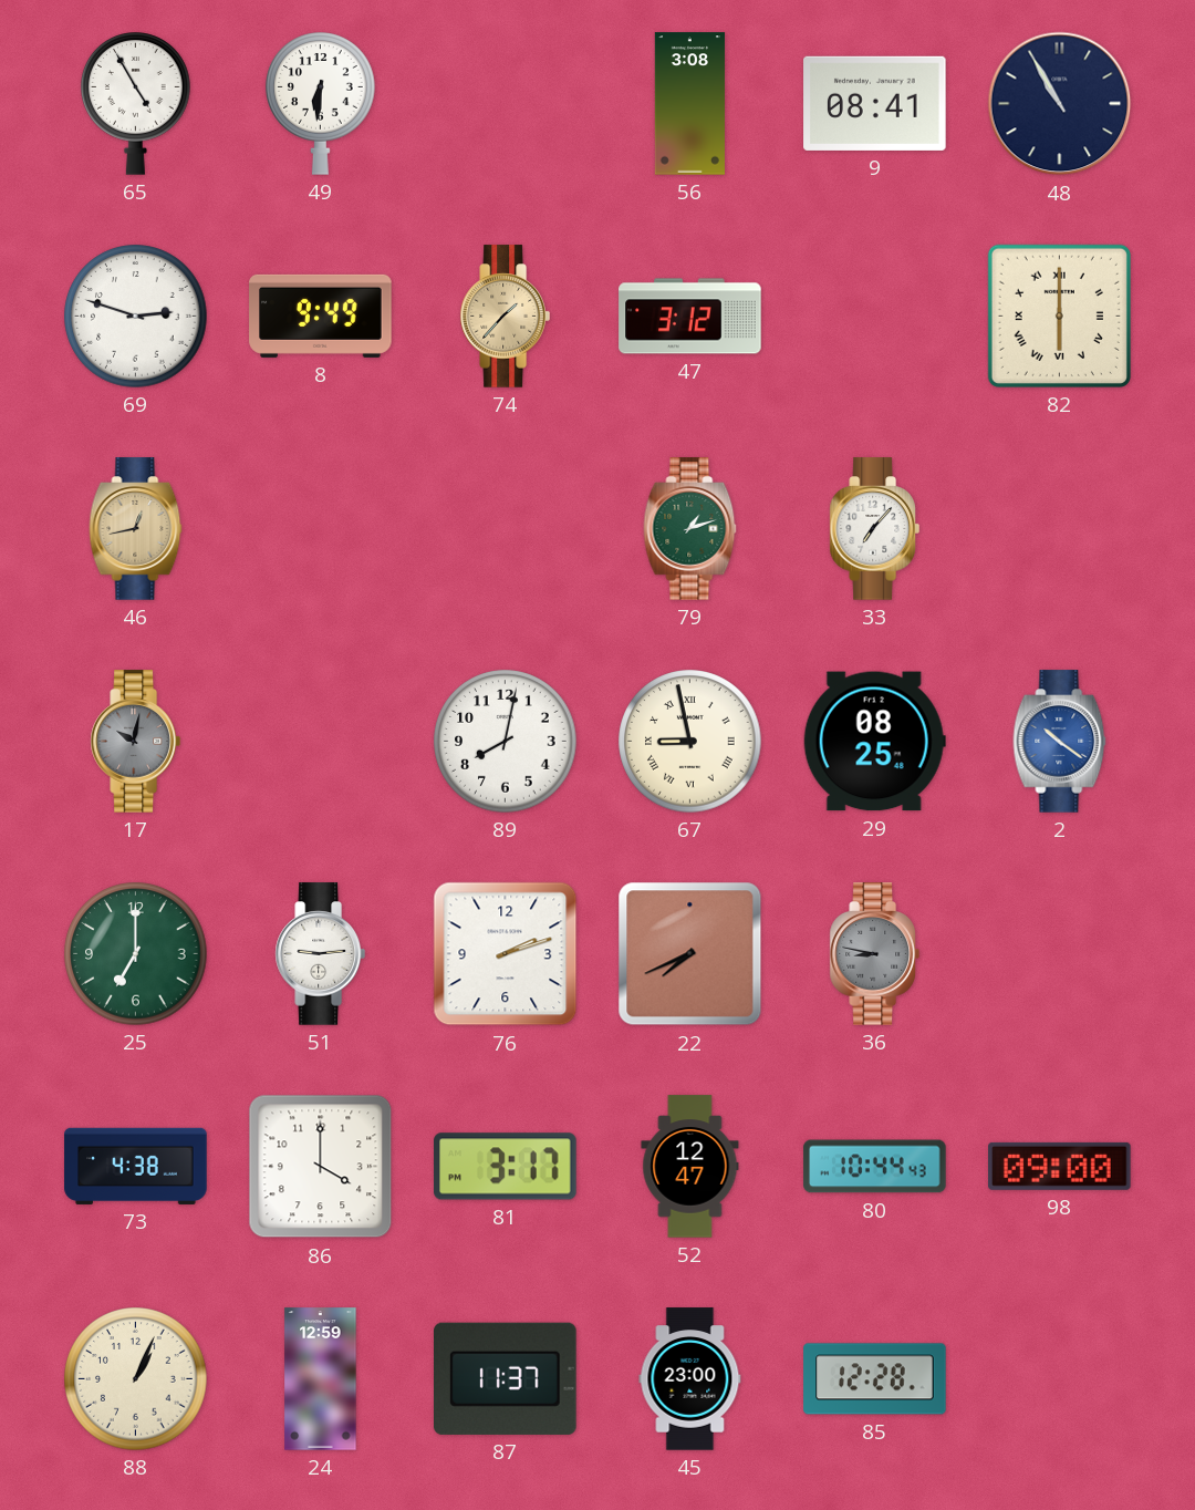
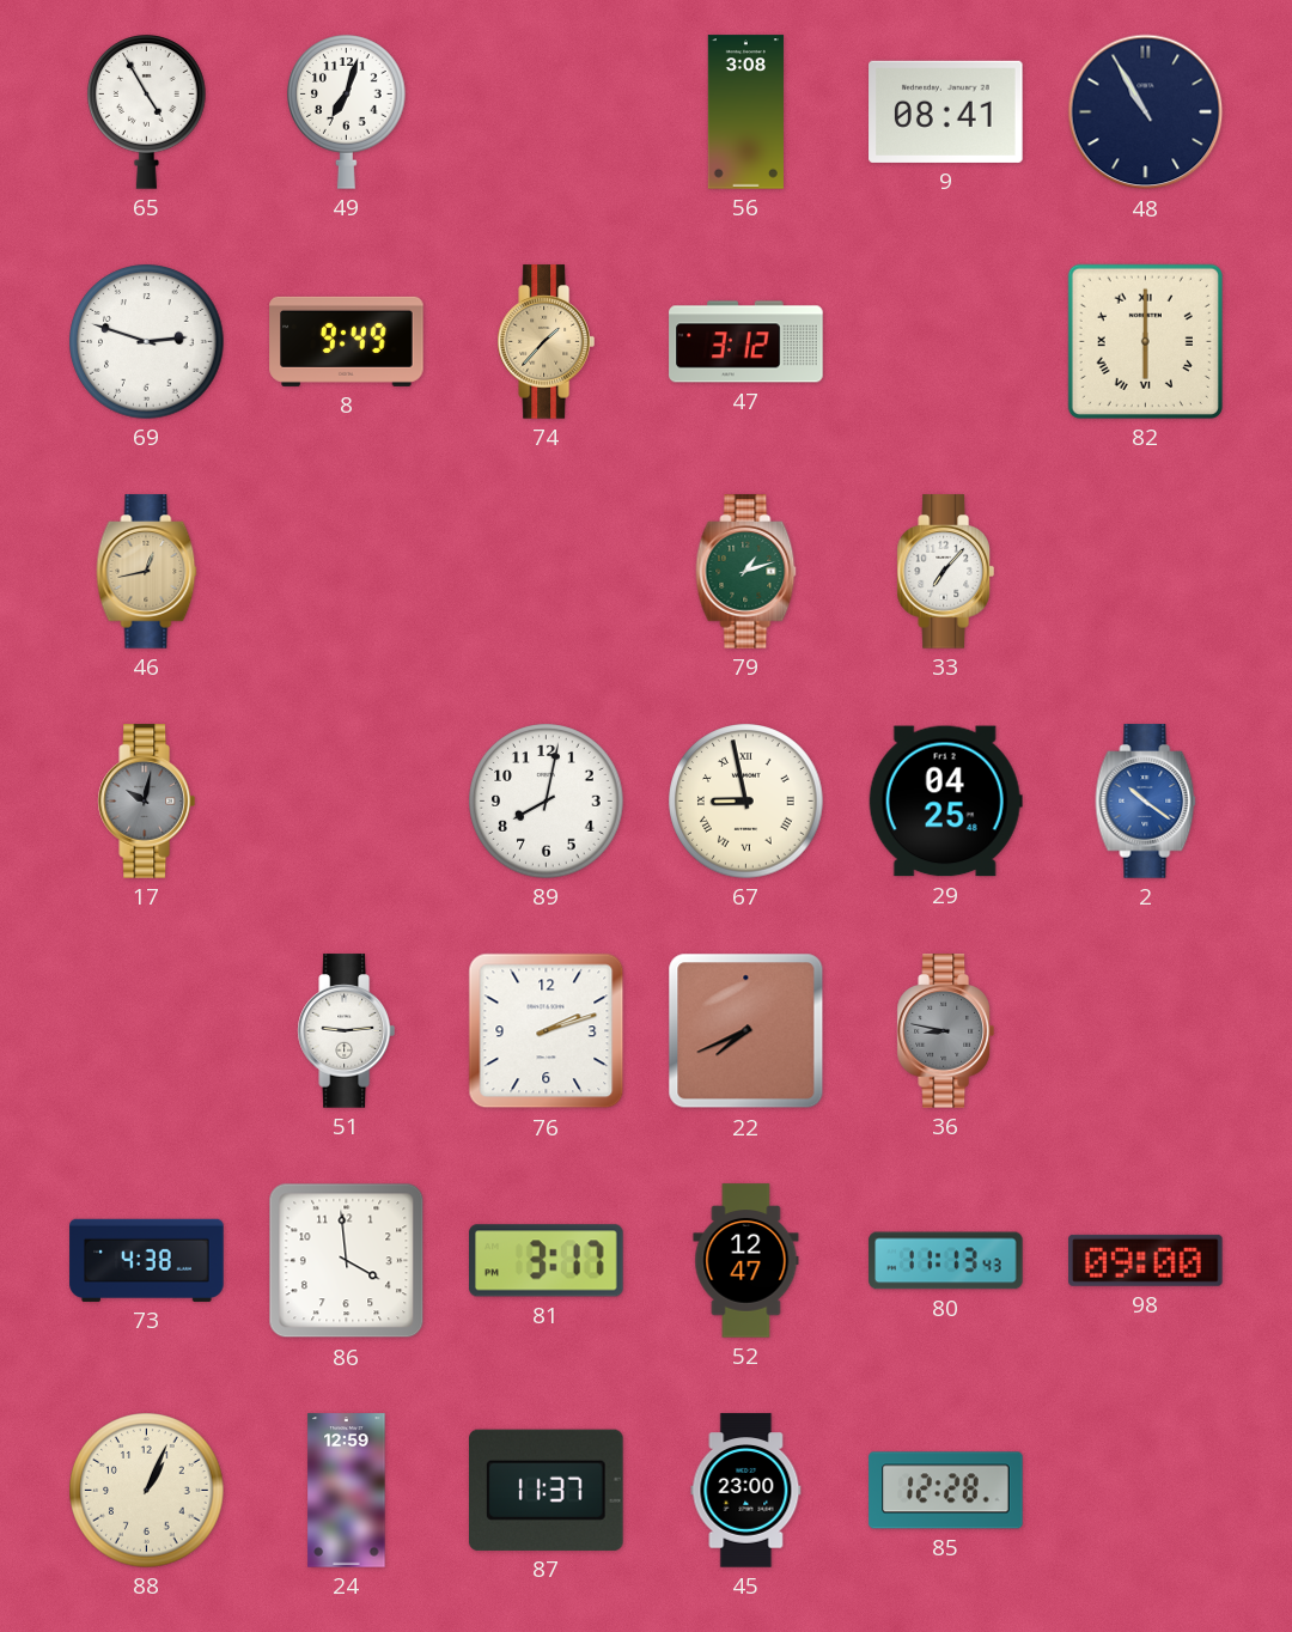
49: 6:31 -> 7:03
29: 08:25 -> 04:25
25: 7:00 -> none
86: 4:00 -> 3:59
80: 10:44 -> 11:13
